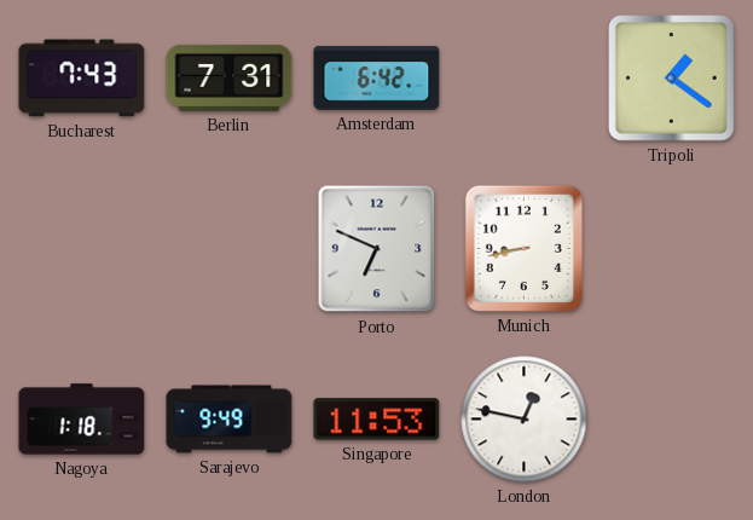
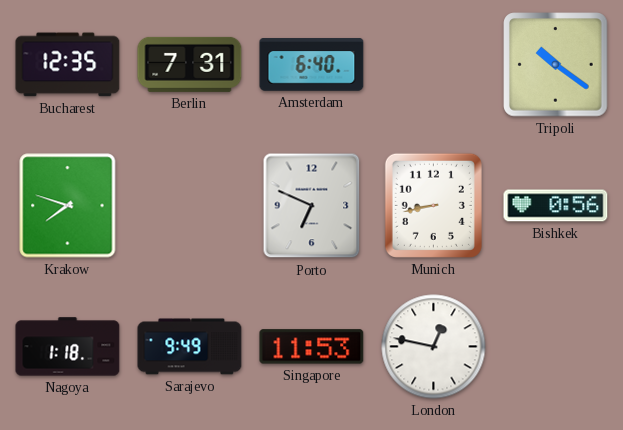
Bucharest: 7:43 -> 12:35
Amsterdam: 6:42 -> 6:40
Tripoli: 1:21 -> 10:21
Krakow: none -> 7:48
Bishkek: none -> 0:56
